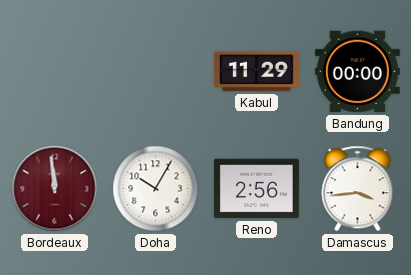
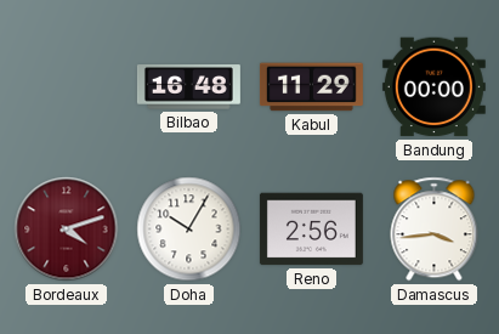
Bilbao: none -> 16:48
Bordeaux: 11:59 -> 4:12
